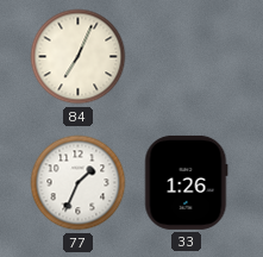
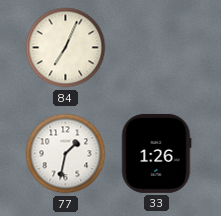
77: 1:34 -> 1:32
